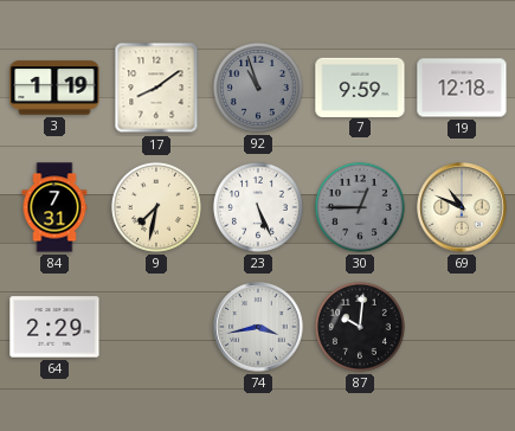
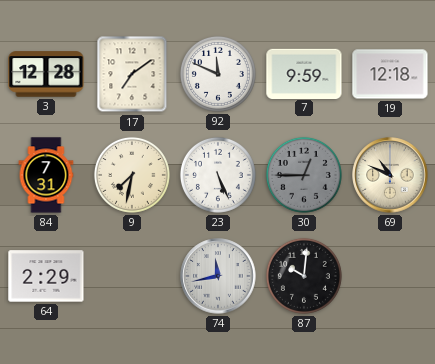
3: 1:19 -> 12:28
17: 8:09 -> 7:09
92: 10:57 -> 11:49
92 dial: grey -> white
74: 3:43 -> 11:43
